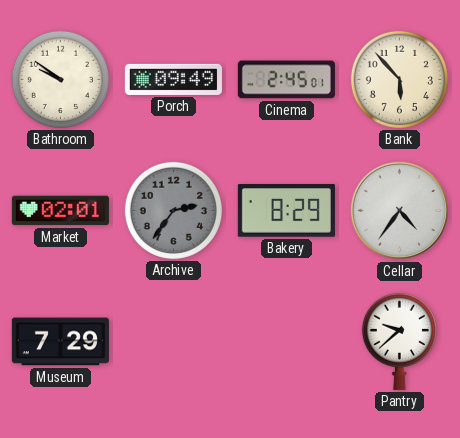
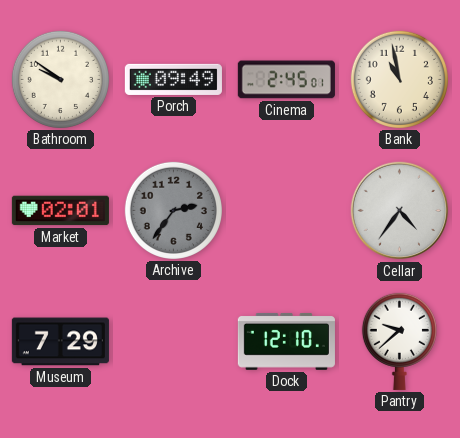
Bank: 5:53 -> 10:58
Bakery: 8:29 -> none
Dock: none -> 12:10
